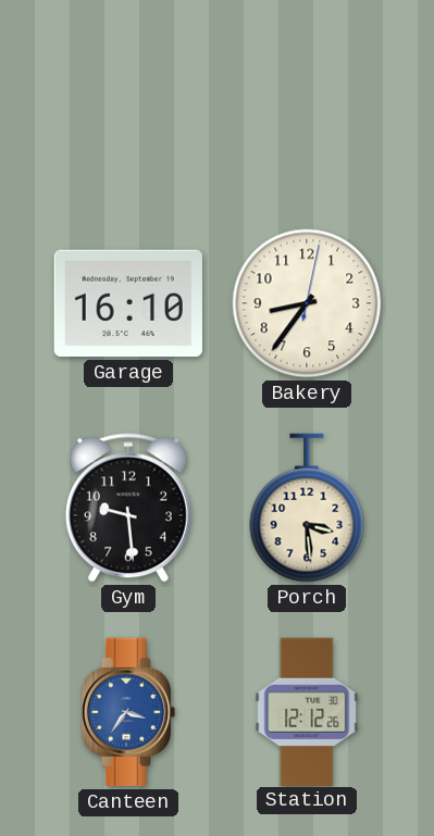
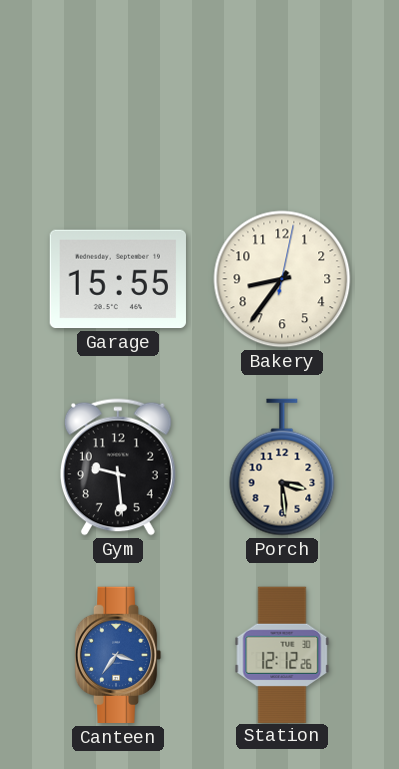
Garage: 16:10 -> 15:55
